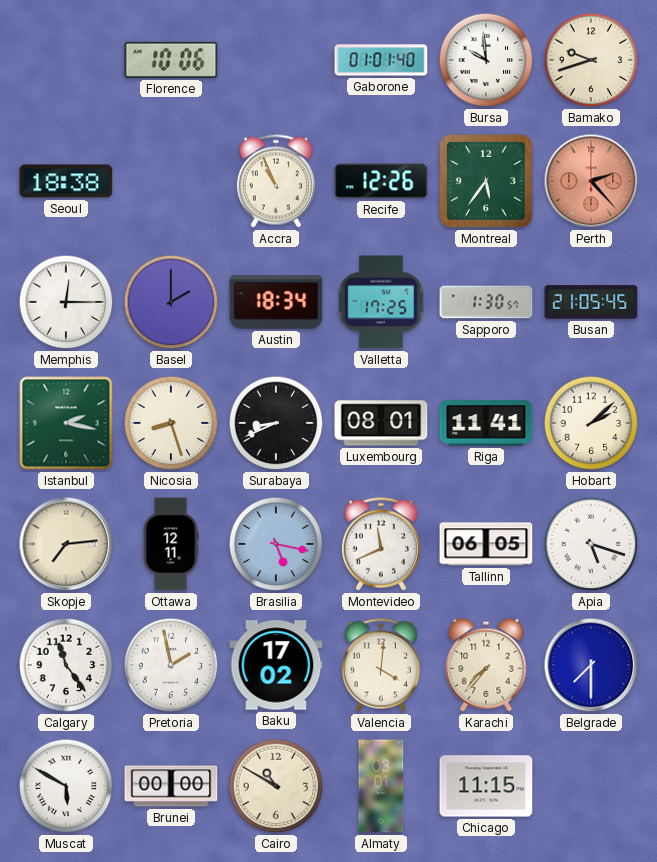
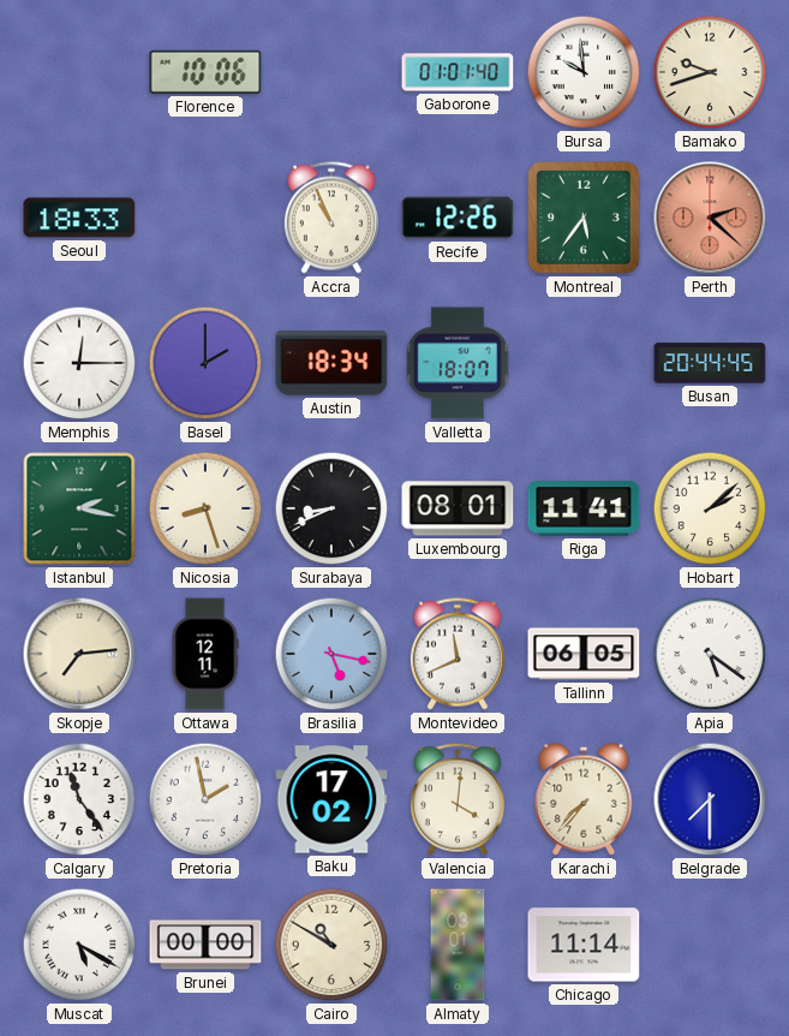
Seoul: 18:38 -> 18:33
Perth: 2:23 -> 2:22
Valletta: 17:25 -> 18:07
Sapporo: 1:30 -> none
Busan: 21:05 -> 20:44
Apia: 5:18 -> 5:21
Muscat: 5:50 -> 5:20
Chicago: 11:15 -> 11:14
